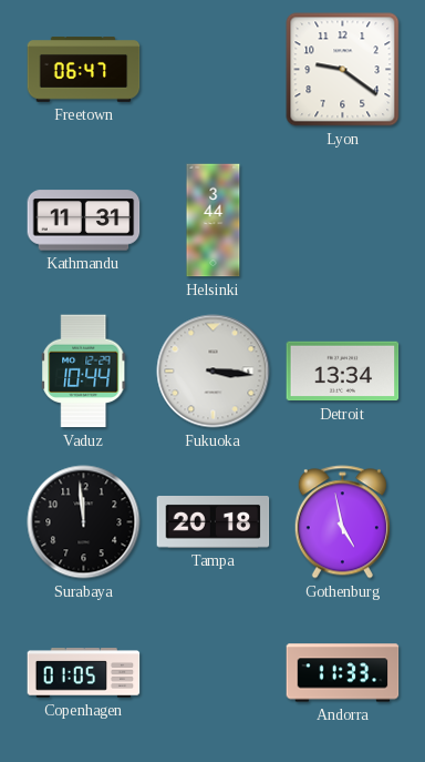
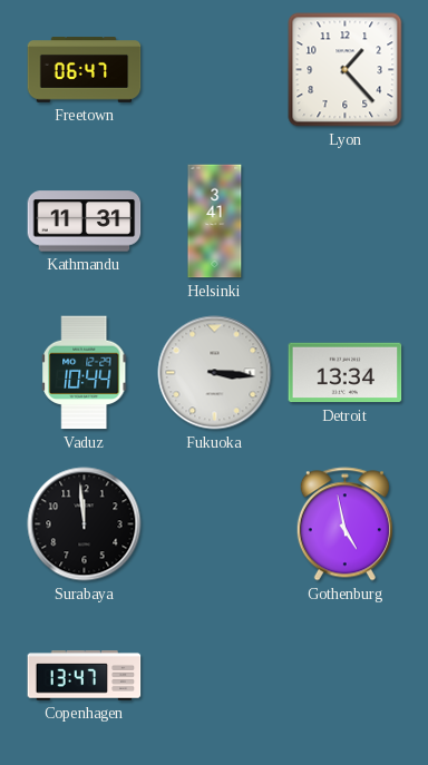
Lyon: 9:21 -> 1:23
Helsinki: 3:44 -> 3:41
Tampa: 20:18 -> none
Copenhagen: 01:05 -> 13:47
Andorra: 11:33 -> none
